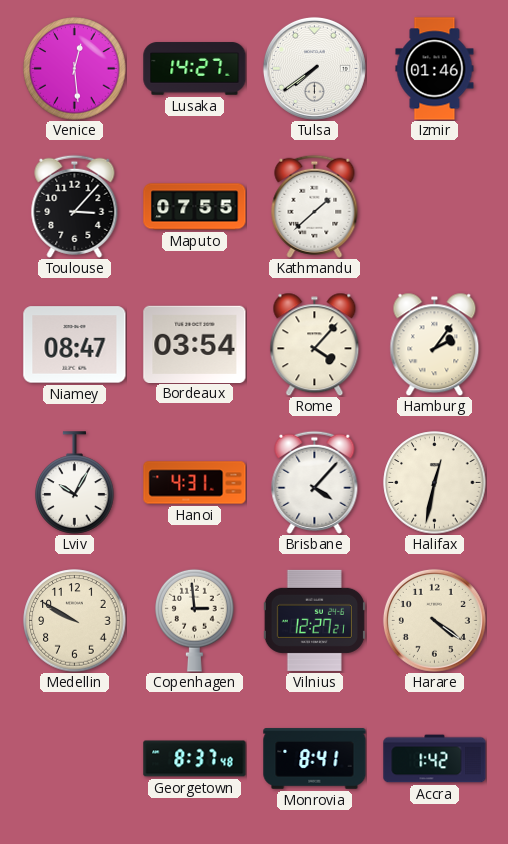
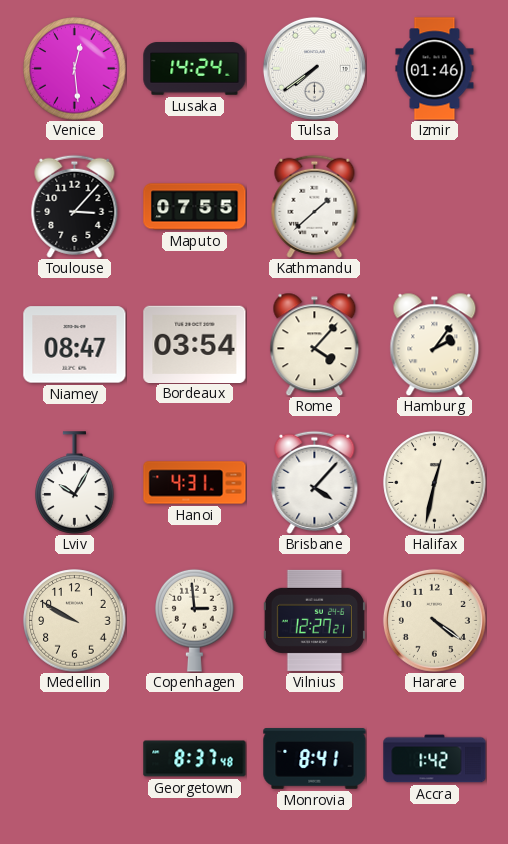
Lusaka: 14:27 -> 14:24
